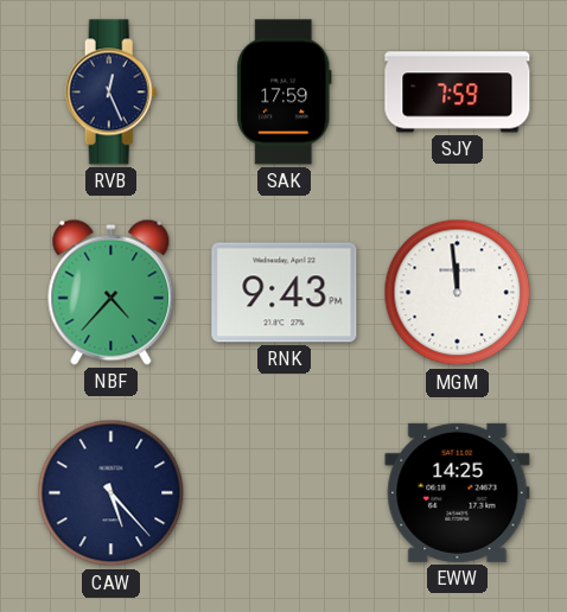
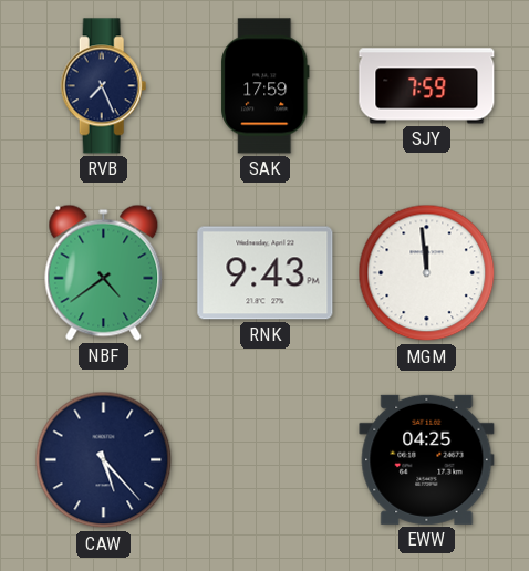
RVB: 12:26 -> 7:26
NBF: 4:37 -> 4:39
EWW: 14:25 -> 04:25
